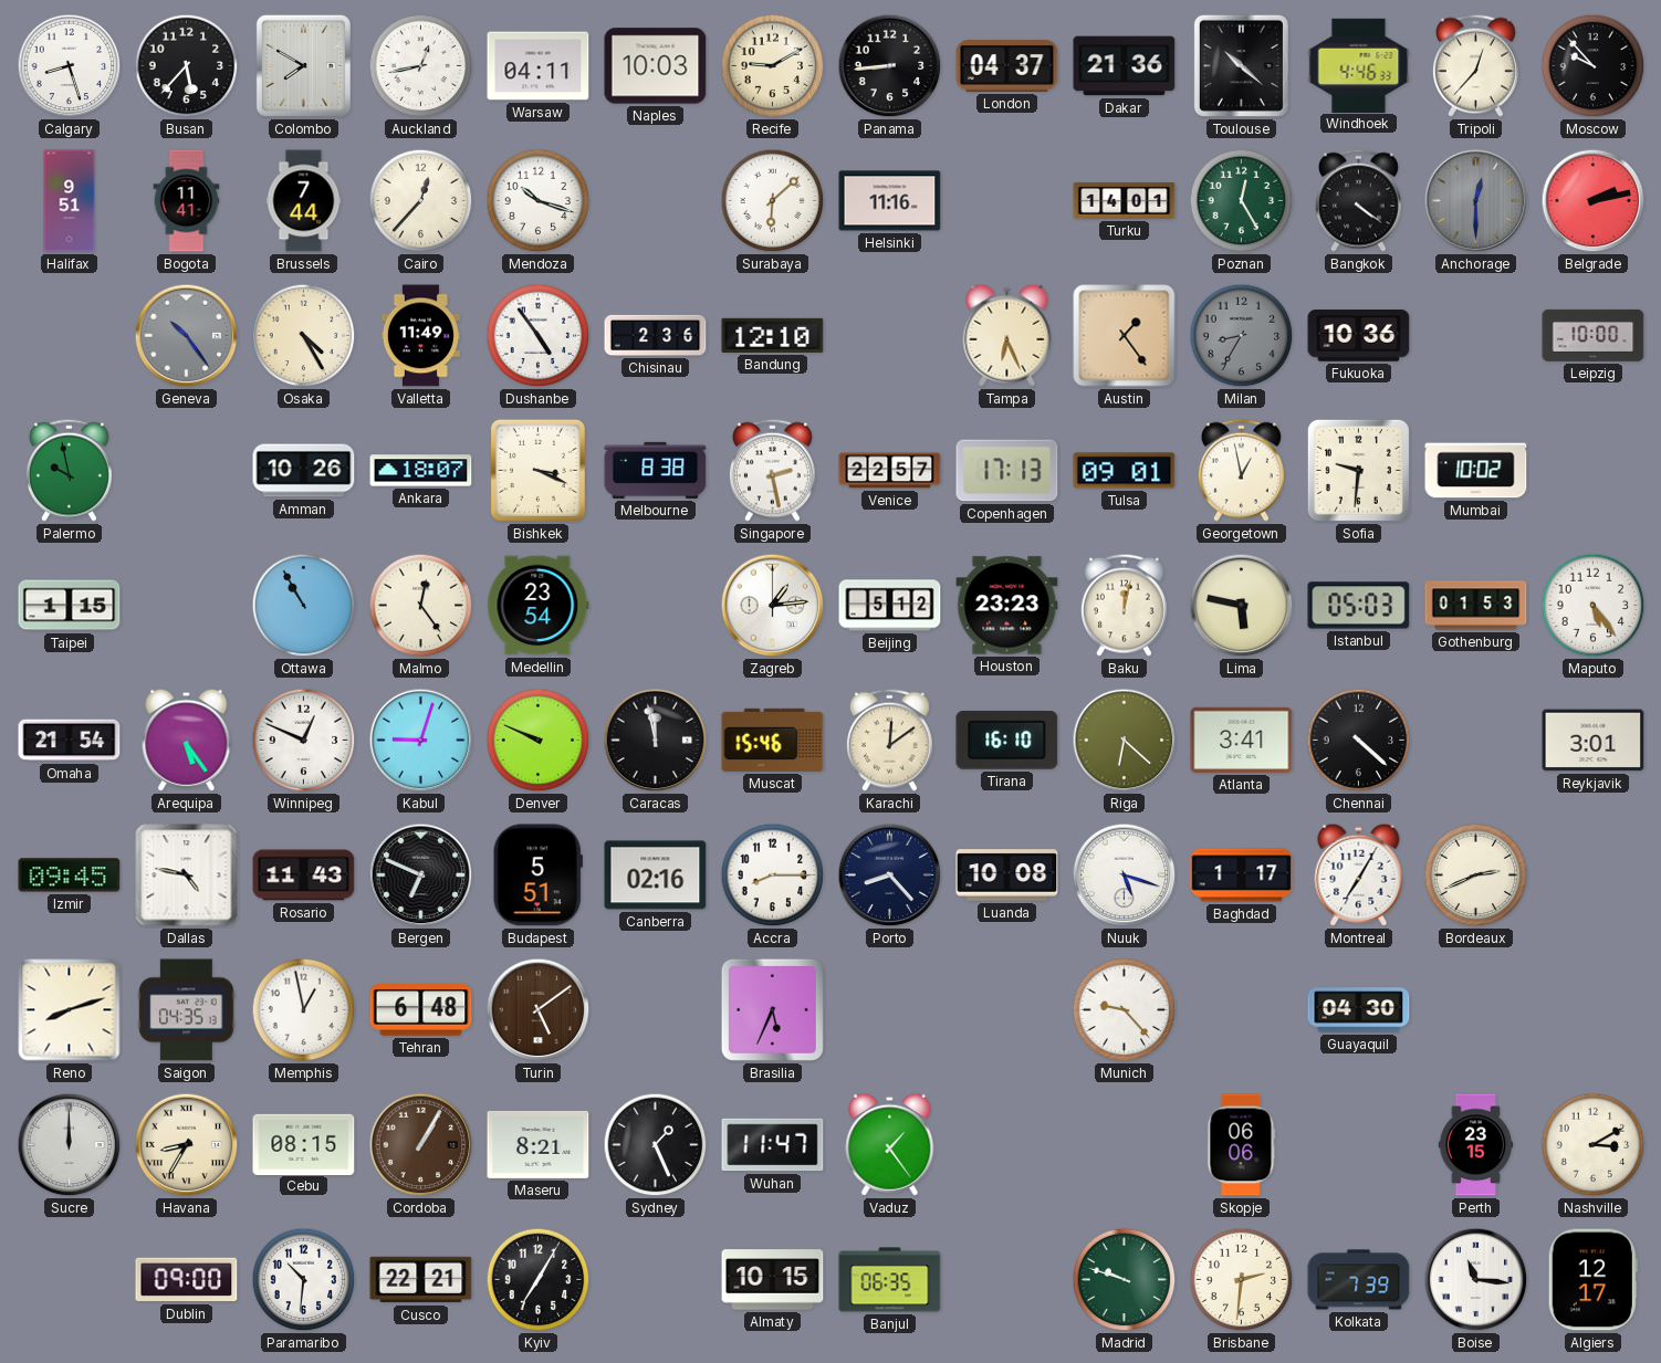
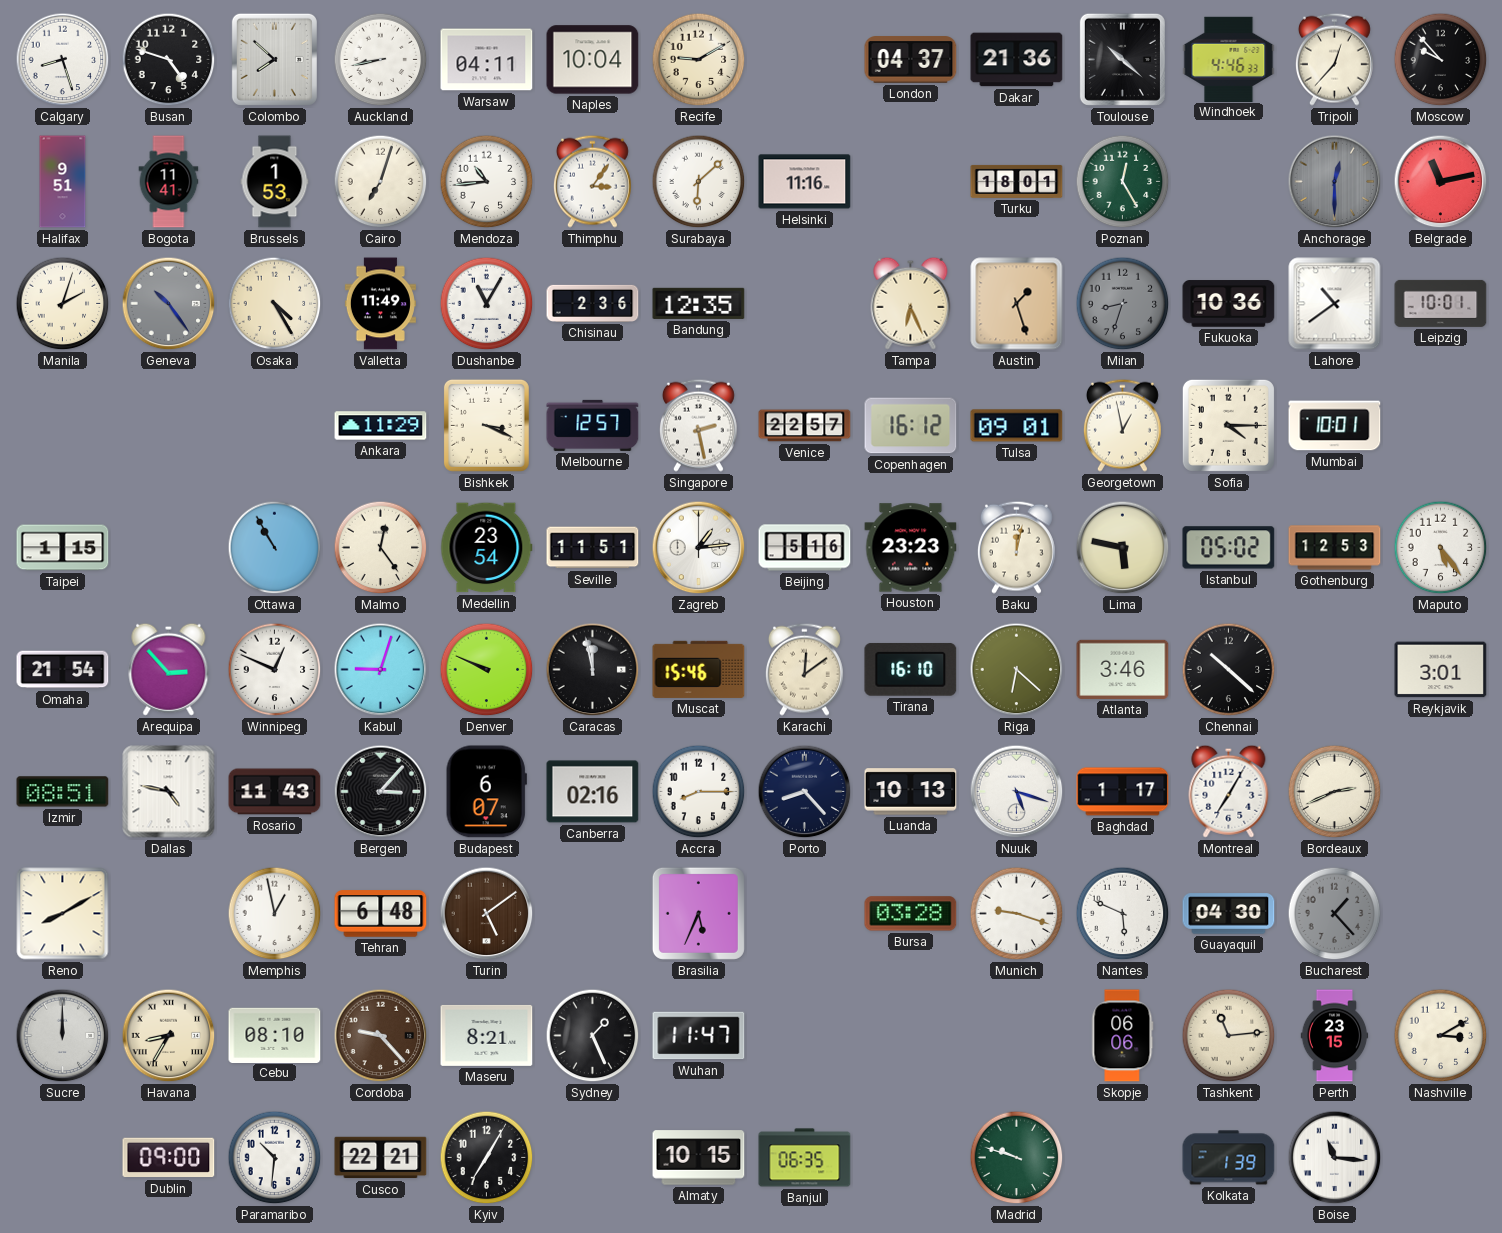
Busan: 5:37 -> 4:48
Colombo: 7:50 -> 7:52
Auckland: 12:43 -> 8:43
Naples: 10:03 -> 10:04
Panama: 8:44 -> none
Brussels: 7:44 -> 1:53
Cairo: 12:37 -> 7:03
Mendoza: 10:18 -> 10:44
Thimphu: none -> 3:06
Turku: 14:01 -> 18:01
Bangkok: 4:21 -> none
Belgrade: 2:13 -> 11:13
Manila: none -> 2:03
Dushanbe: 4:54 -> 11:05
Bandung: 12:10 -> 12:35
Austin: 1:24 -> 1:27
Milan: 8:35 -> 8:33
Lahore: none -> 10:39
Leipzig: 10:00 -> 10:01
Palermo: 9:58 -> none
Amman: 10:26 -> none
Ankara: 18:07 -> 11:29
Melbourne: 8:38 -> 12:57
Copenhagen: 17:13 -> 16:12
Sofia: 9:31 -> 4:15
Mumbai: 10:02 -> 10:01
Seville: none -> 11:51
Beijing: 5:12 -> 5:16
Istanbul: 05:03 -> 05:02
Gothenburg: 01:53 -> 12:53
Arequipa: 5:24 -> 2:53
Atlanta: 3:41 -> 3:46
Chennai: 4:22 -> 10:22
Izmir: 09:45 -> 08:51
Bergen: 6:49 -> 3:07
Budapest: 5:51 -> 6:07
Luanda: 10:08 -> 10:13
Reno: 8:12 -> 8:10
Saigon: 04:35 -> none
Bursa: none -> 03:28
Munich: 9:23 -> 9:18
Nantes: none -> 5:49
Bucharest: none -> 1:23
Cebu: 08:15 -> 08:10
Cordoba: 1:05 -> 9:23
Vaduz: 1:24 -> none
Tashkent: none -> 11:14
Brisbane: 2:31 -> none
Kolkata: 7:39 -> 1:39
Algiers: 12:17 -> none
